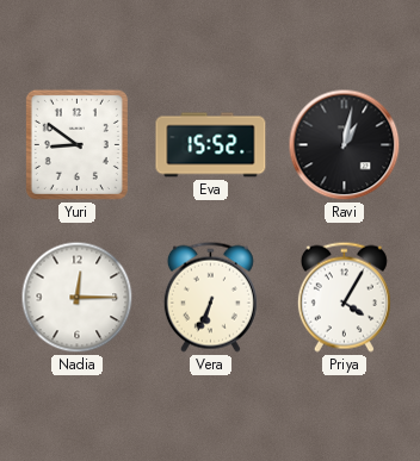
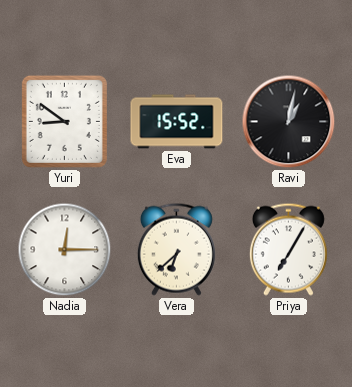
Vera: 6:34 -> 6:38
Priya: 4:05 -> 7:05
